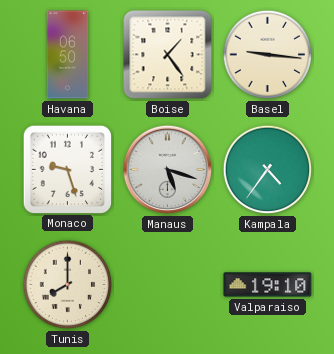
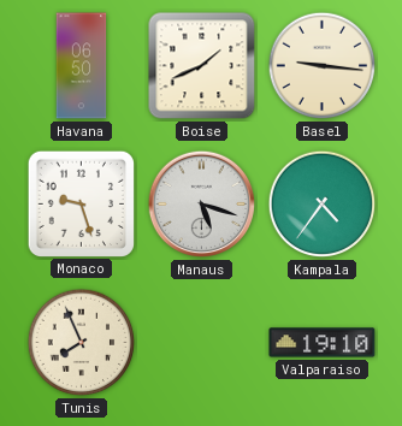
Boise: 1:24 -> 1:41
Tunis: 8:00 -> 7:56
